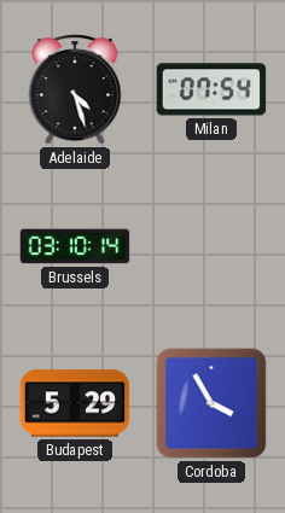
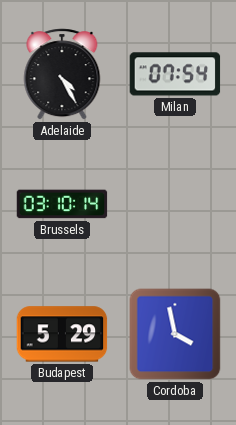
Adelaide: 4:27 -> 4:25
Cordoba: 3:55 -> 3:58
